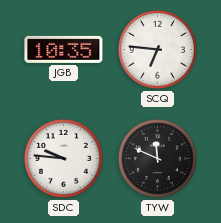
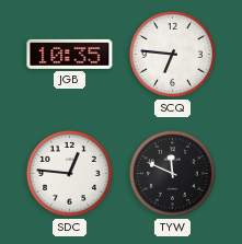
SDC: 9:46 -> 12:46
